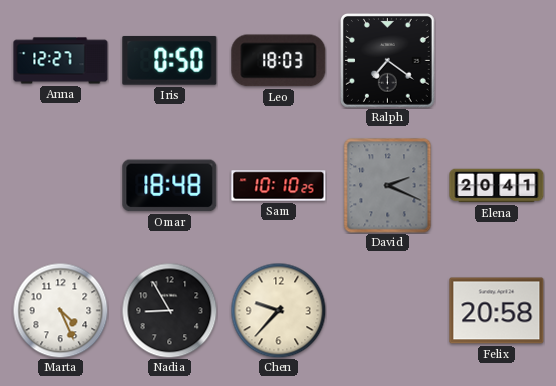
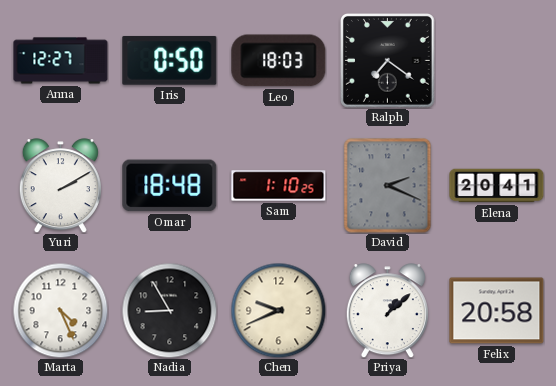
Yuri: none -> 2:10
Sam: 10:10 -> 1:10
Chen: 9:37 -> 9:41
Priya: none -> 1:08
